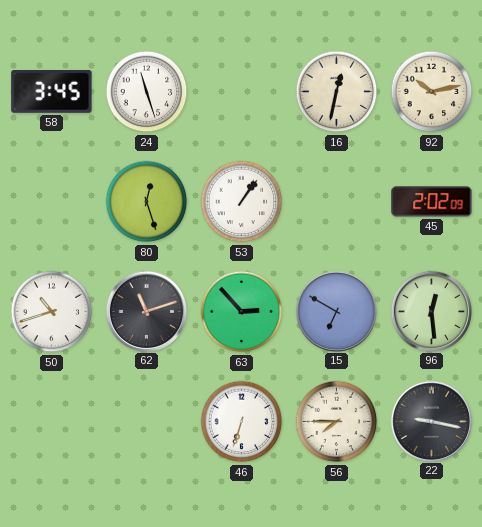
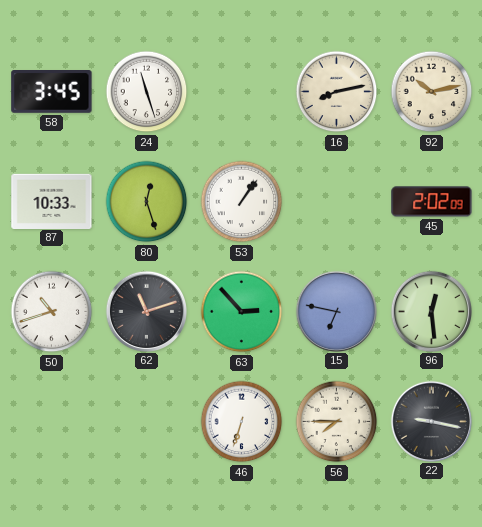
16: 12:32 -> 8:13
87: none -> 10:33
15: 6:50 -> 6:47
